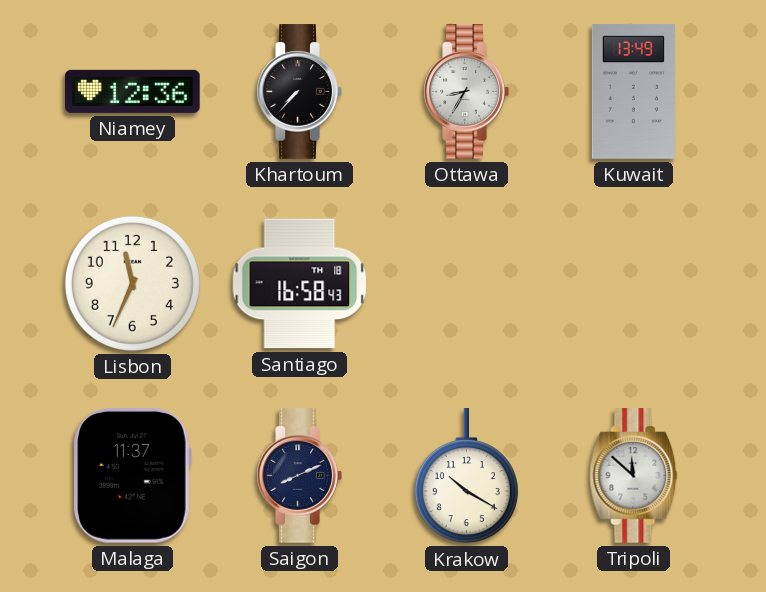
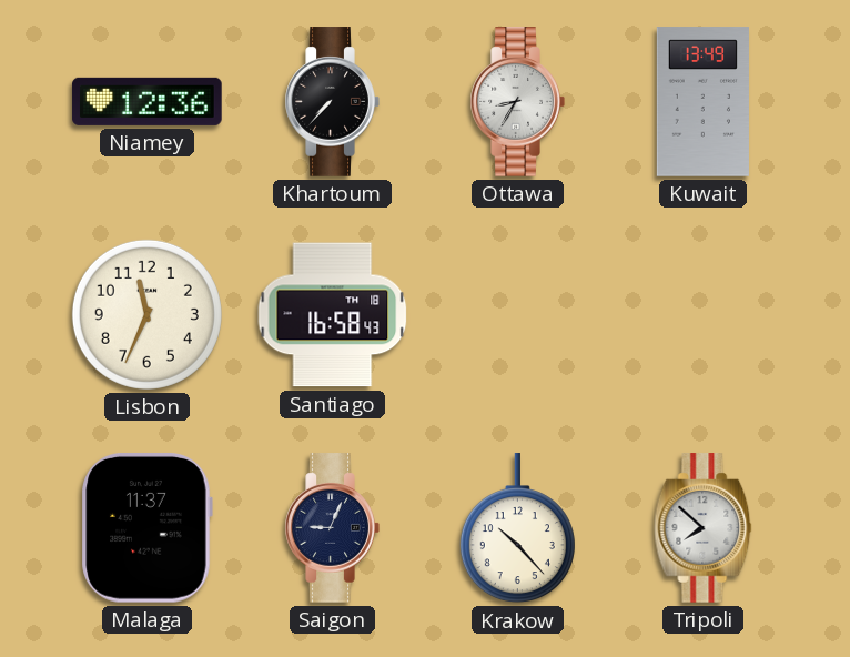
Saigon: 8:11 -> 9:04
Krakow: 10:20 -> 10:23
Tripoli: 11:52 -> 7:52
